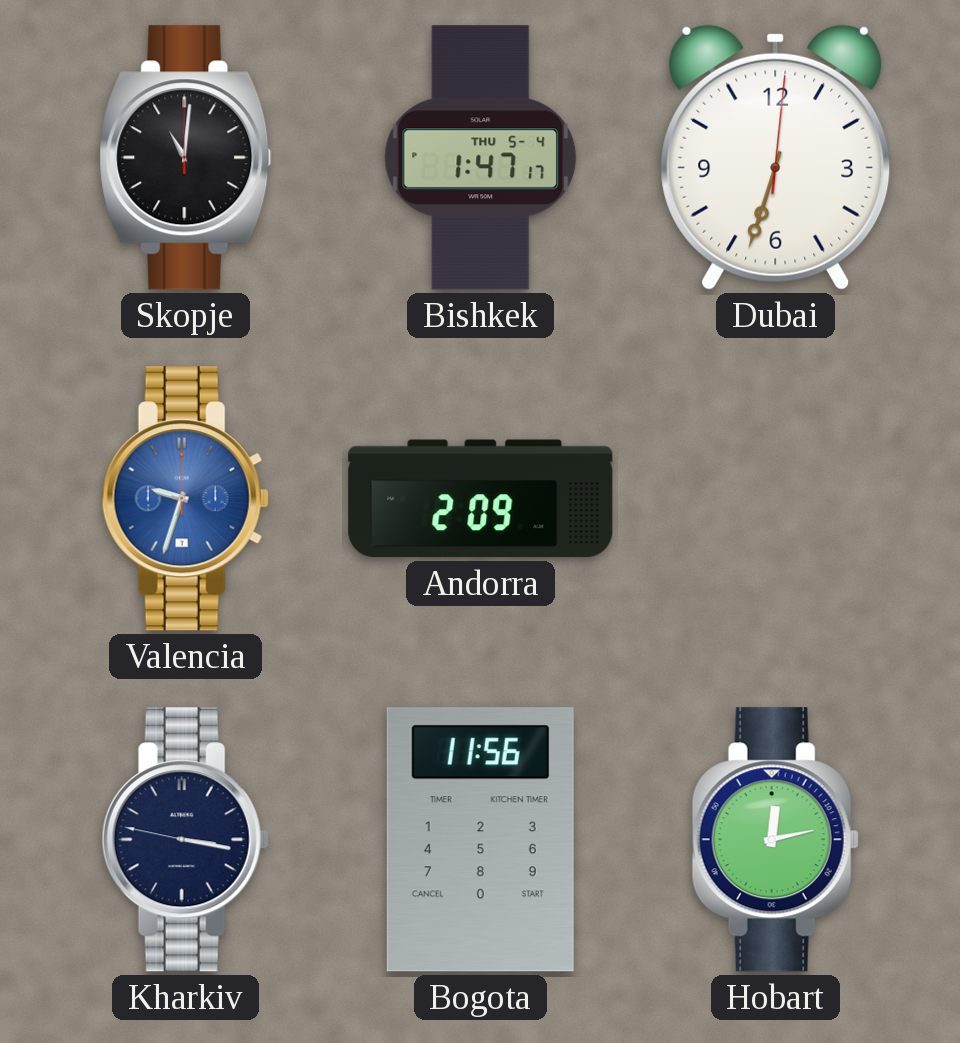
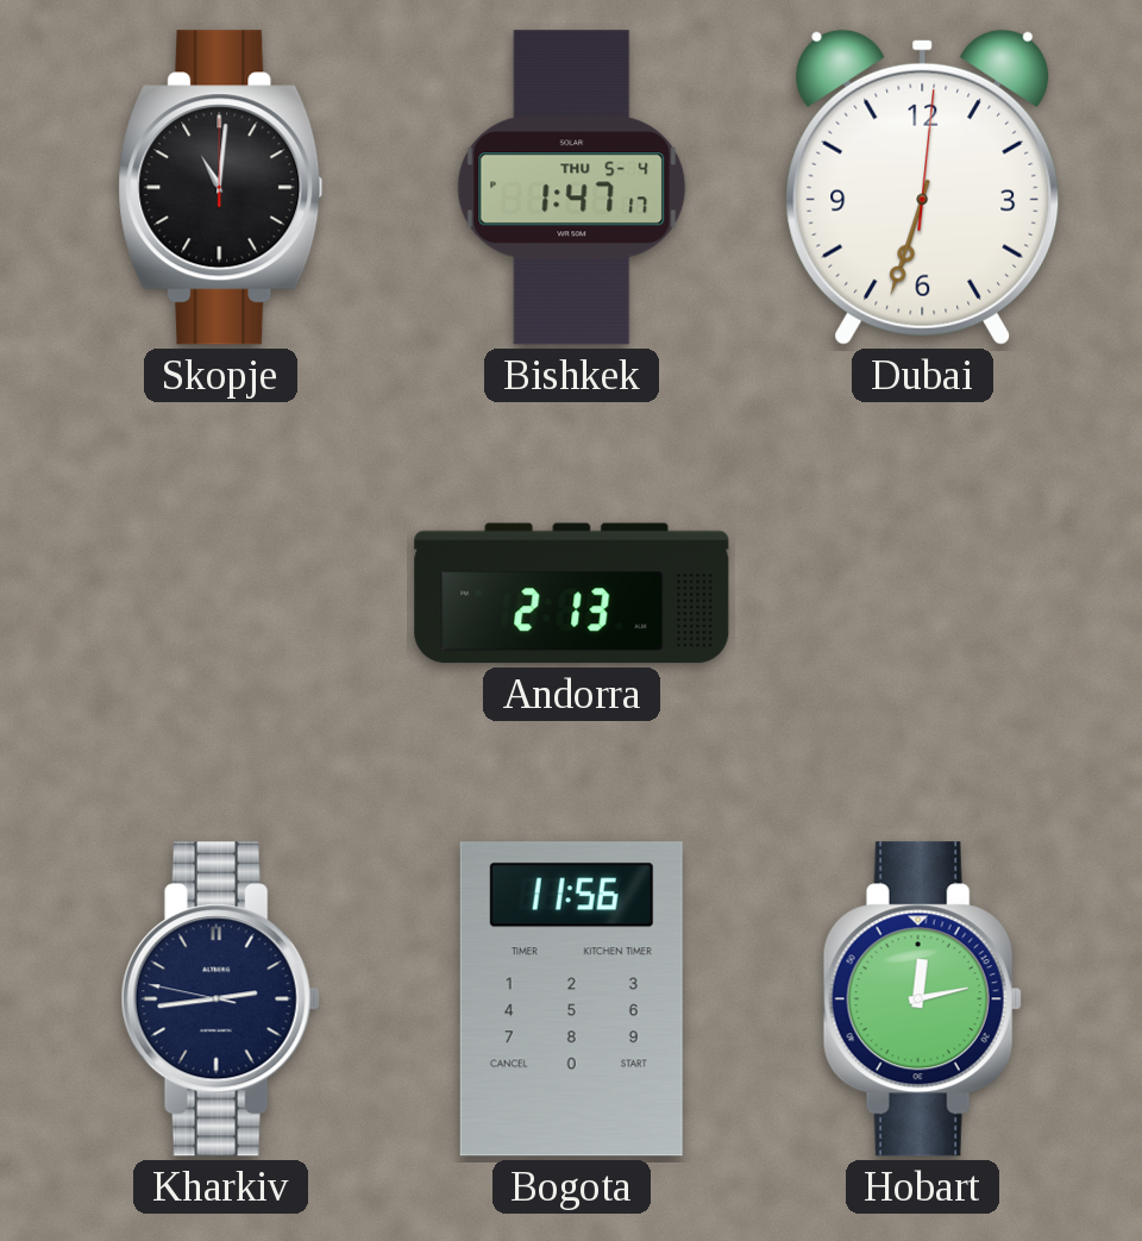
Valencia: 9:33 -> none
Andorra: 2:09 -> 2:13
Kharkiv: 3:16 -> 2:43
